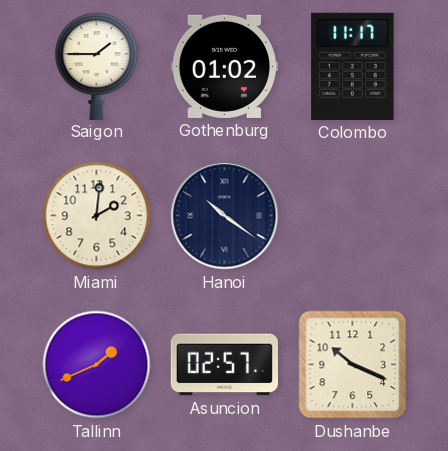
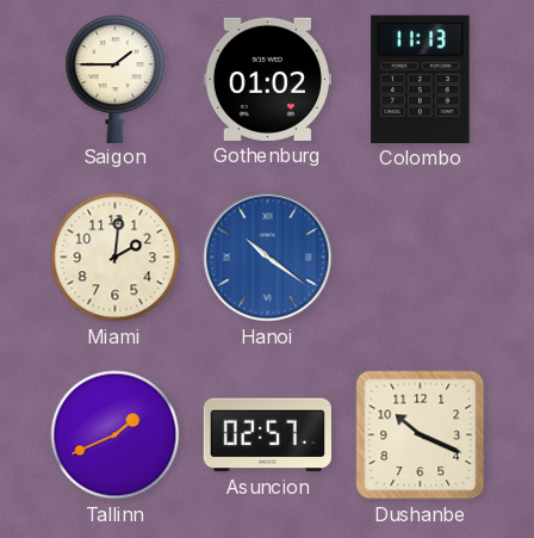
Colombo: 11:17 -> 11:13
Hanoi dial: navy -> blue
